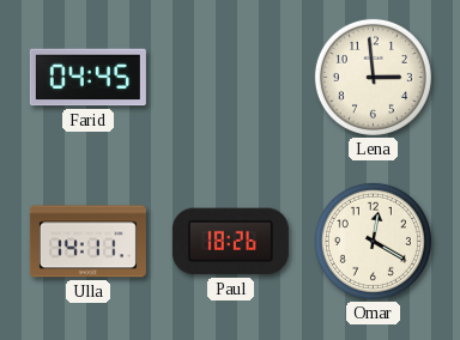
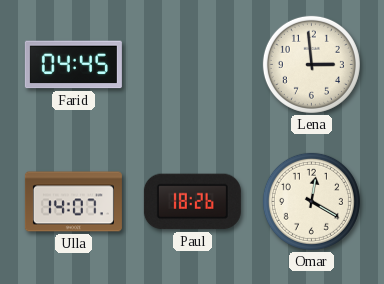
Ulla: 14:11 -> 14:07
